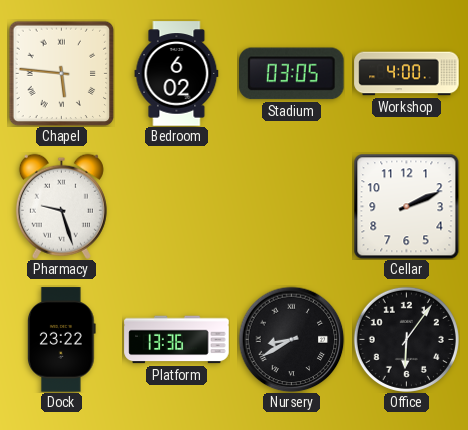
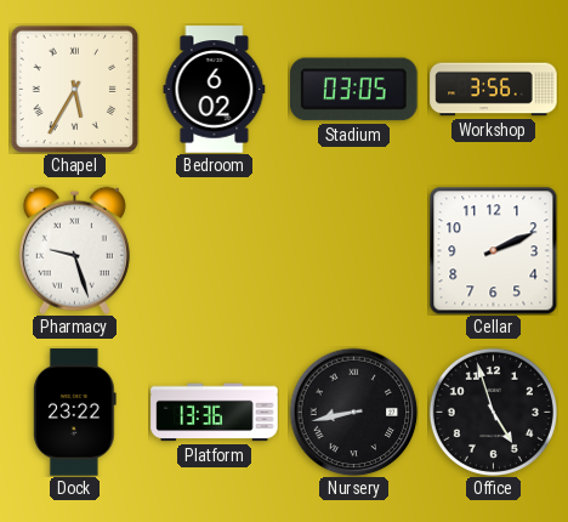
Chapel: 5:46 -> 5:35
Workshop: 4:00 -> 3:56
Nursery: 8:40 -> 8:43
Office: 6:06 -> 4:57
